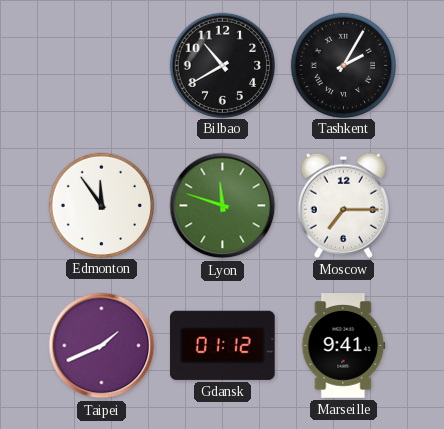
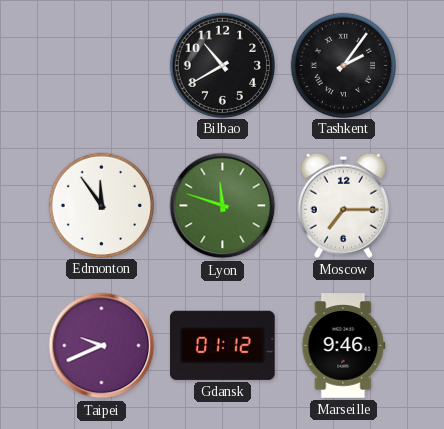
Tashkent: 2:05 -> 2:06
Taipei: 1:41 -> 9:41
Marseille: 9:41 -> 9:46
